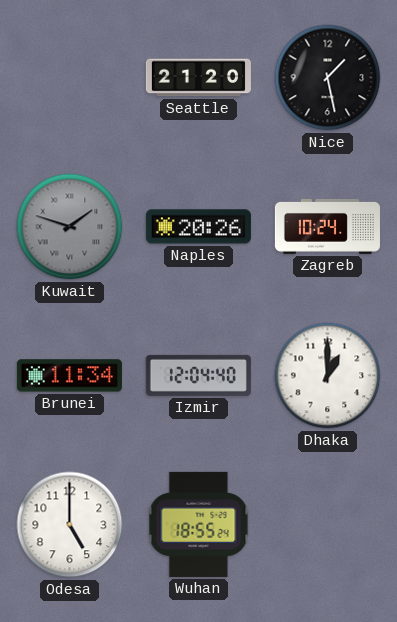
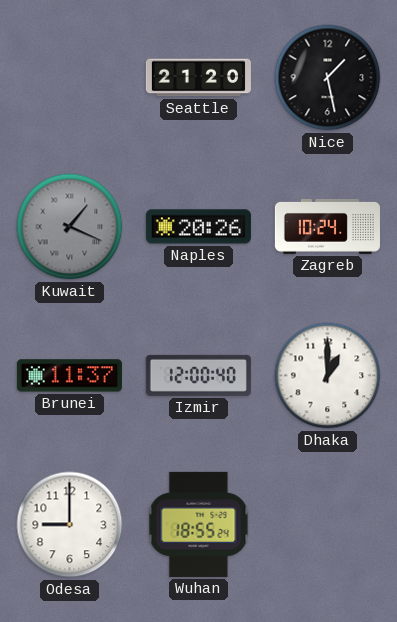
Kuwait: 1:48 -> 1:19
Brunei: 11:34 -> 11:37
Izmir: 12:04 -> 12:00
Odesa: 5:00 -> 9:00
